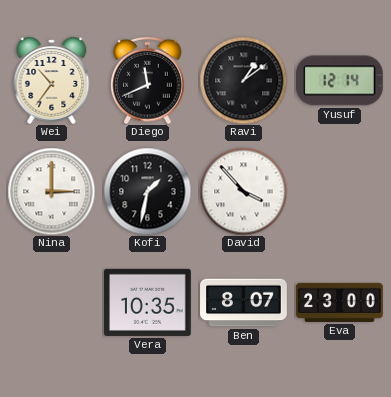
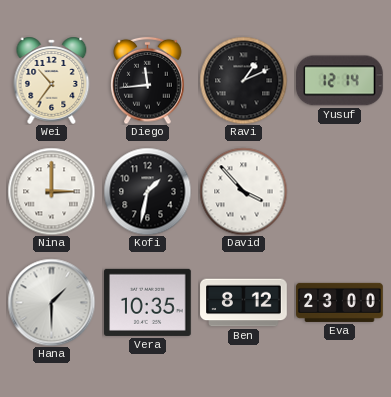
Diego: 11:41 -> 11:44
Ravi: 1:09 -> 1:11
Hana: none -> 1:30
Ben: 8:07 -> 8:12
